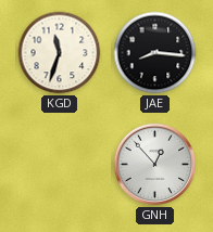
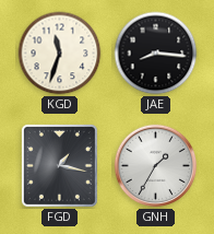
FGD: none -> 1:17
GNH: 12:53 -> 1:35
